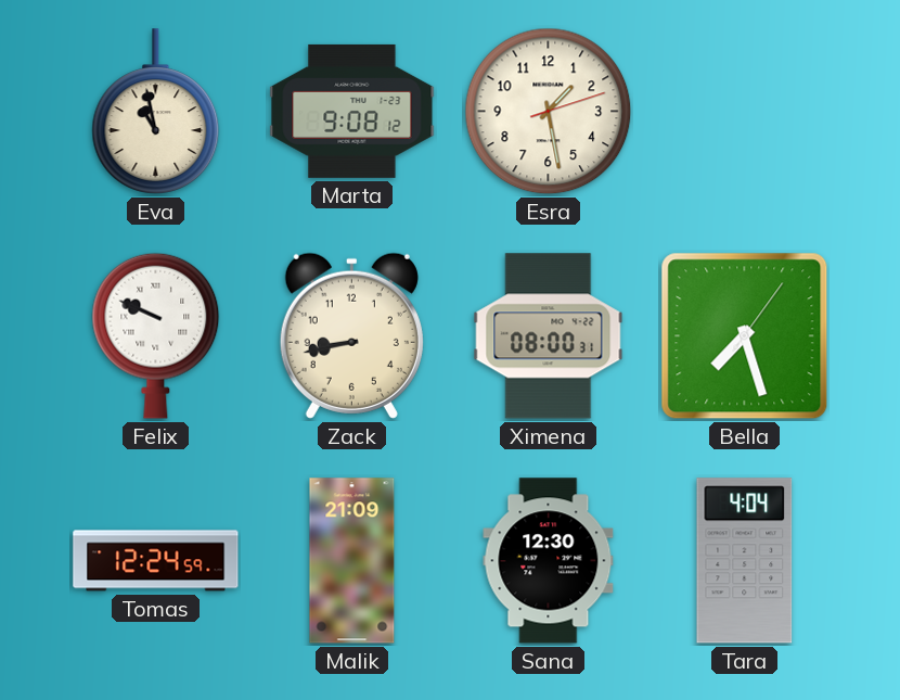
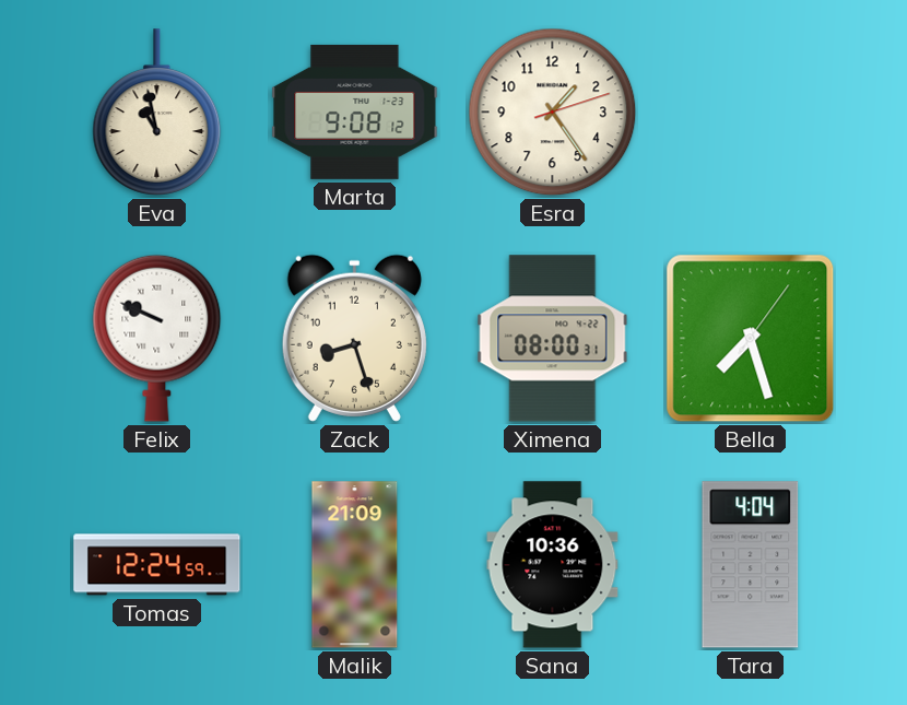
Esra: 1:28 -> 1:24
Zack: 8:43 -> 8:27
Sana: 12:30 -> 10:36
